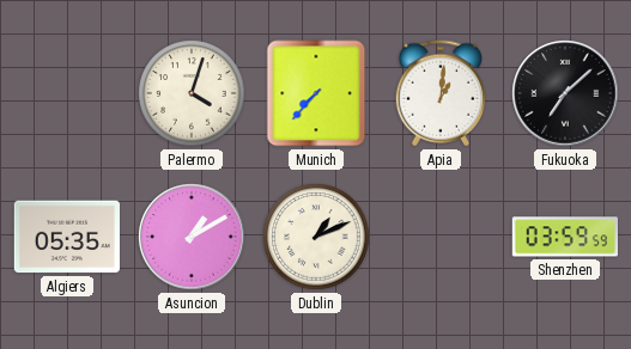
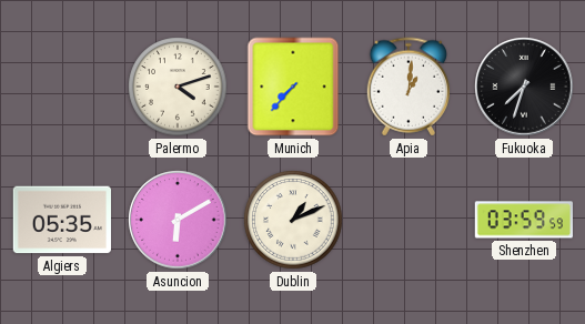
Palermo: 4:03 -> 4:12
Fukuoka: 7:08 -> 7:33
Asuncion: 1:10 -> 6:10
